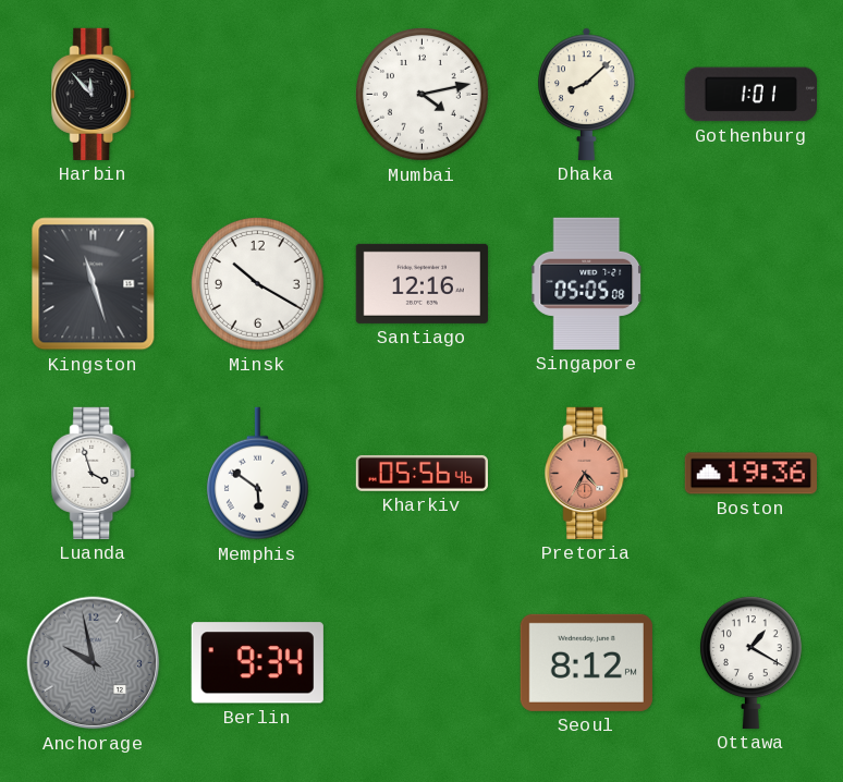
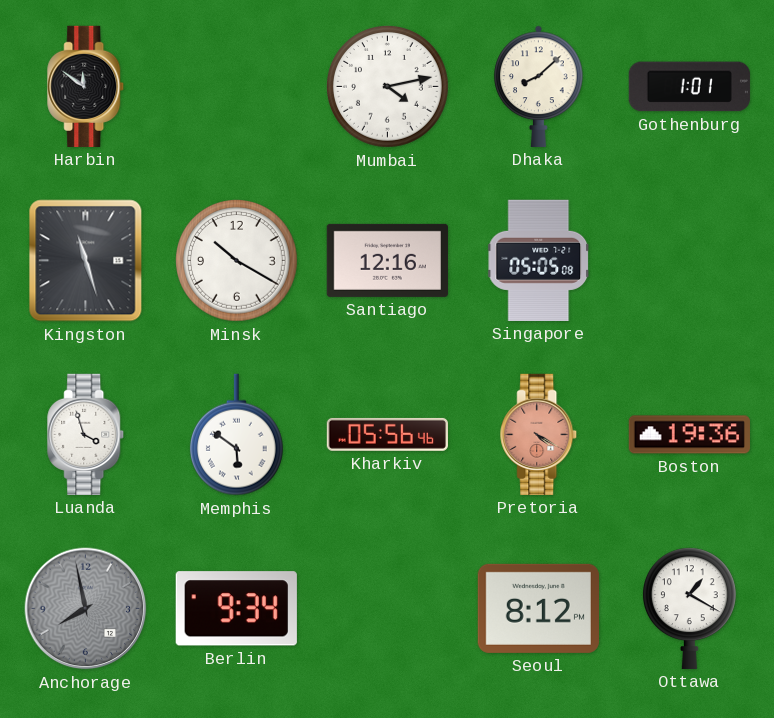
Harbin: 11:53 -> 11:51
Pretoria: 4:35 -> 4:20
Anchorage: 9:58 -> 7:58
